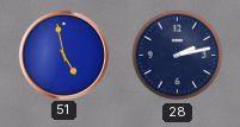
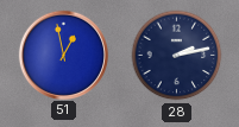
51: 4:58 -> 12:58
